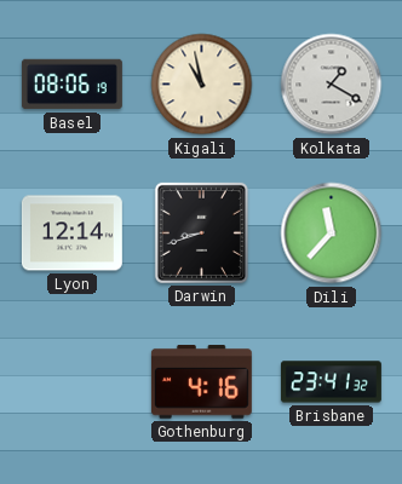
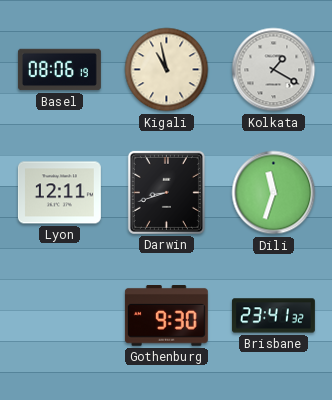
Lyon: 12:14 -> 12:11
Dili: 11:37 -> 11:33
Gothenburg: 4:16 -> 9:30
